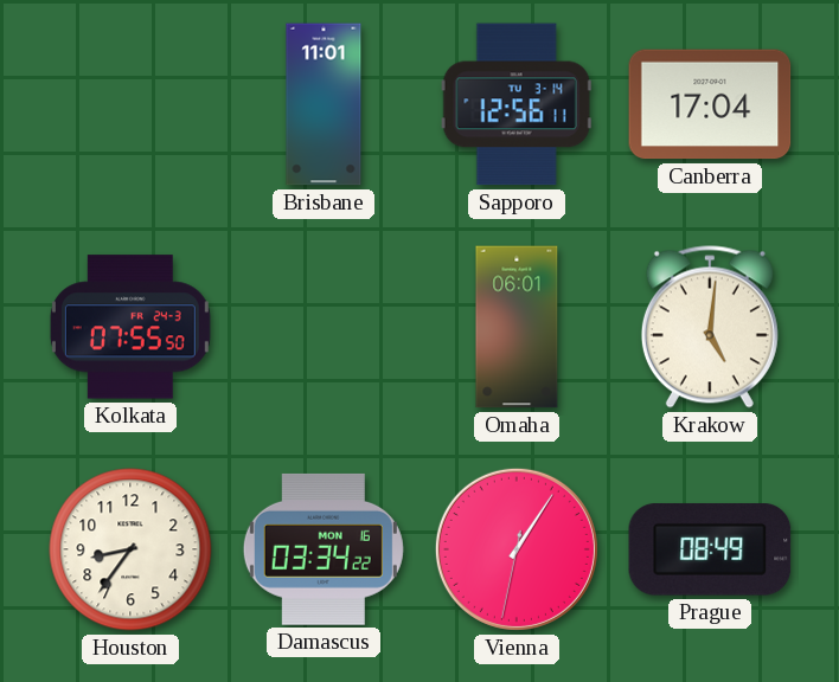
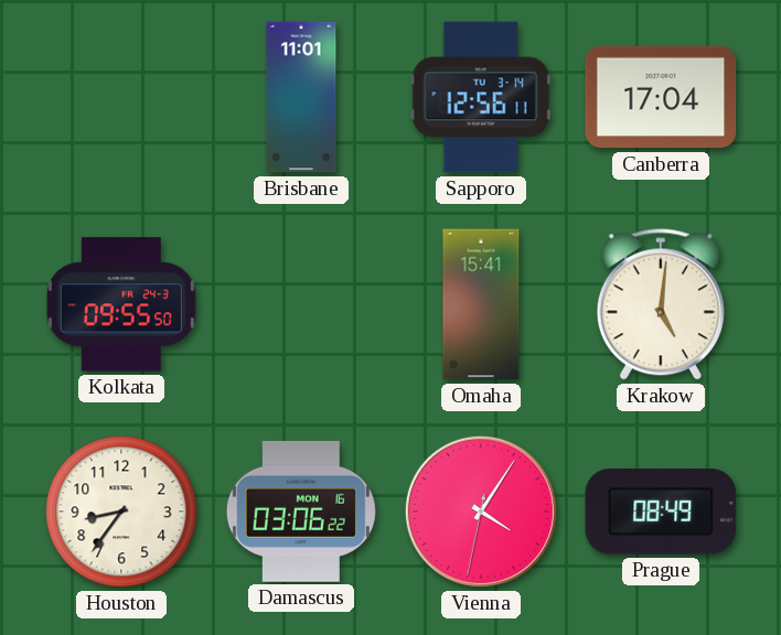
Kolkata: 07:55 -> 09:55
Omaha: 06:01 -> 15:41
Damascus: 03:34 -> 03:06
Vienna: 1:05 -> 4:05
